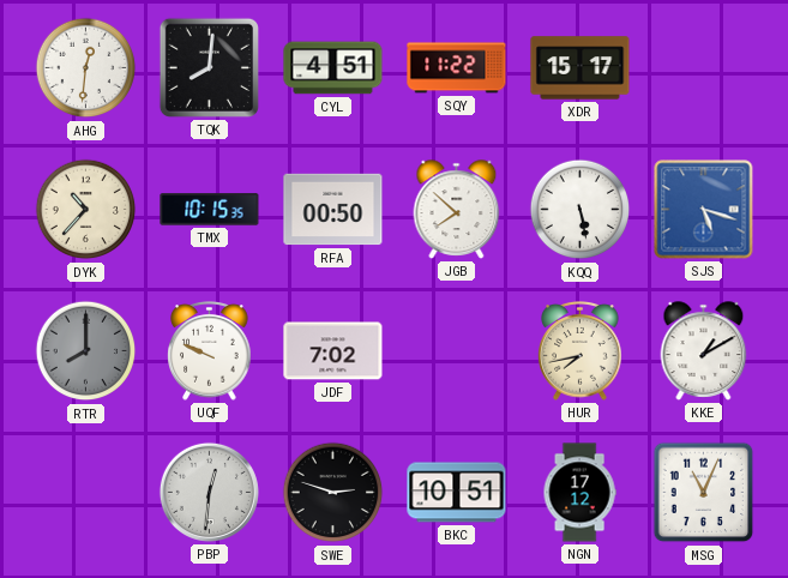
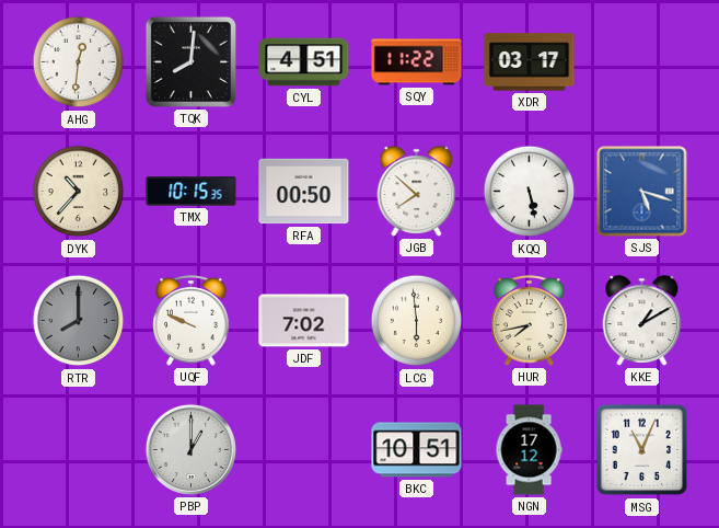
XDR: 15:17 -> 03:17
LCG: none -> 5:59
PBP: 12:31 -> 1:00
SWE: 2:48 -> none
